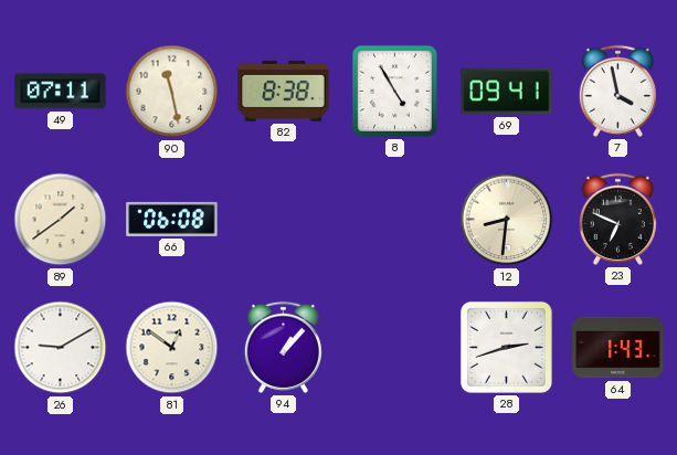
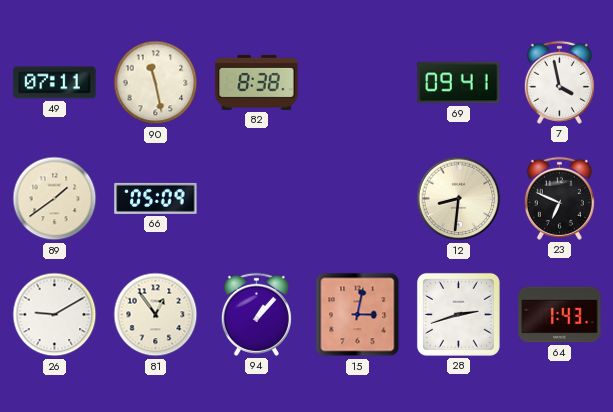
8: 4:55 -> none
66: 06:08 -> 05:09
81: 12:51 -> 12:54
15: none -> 3:02
